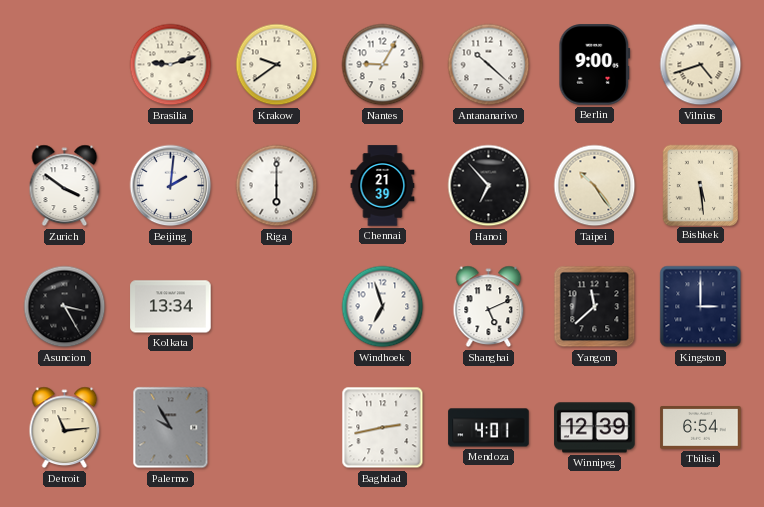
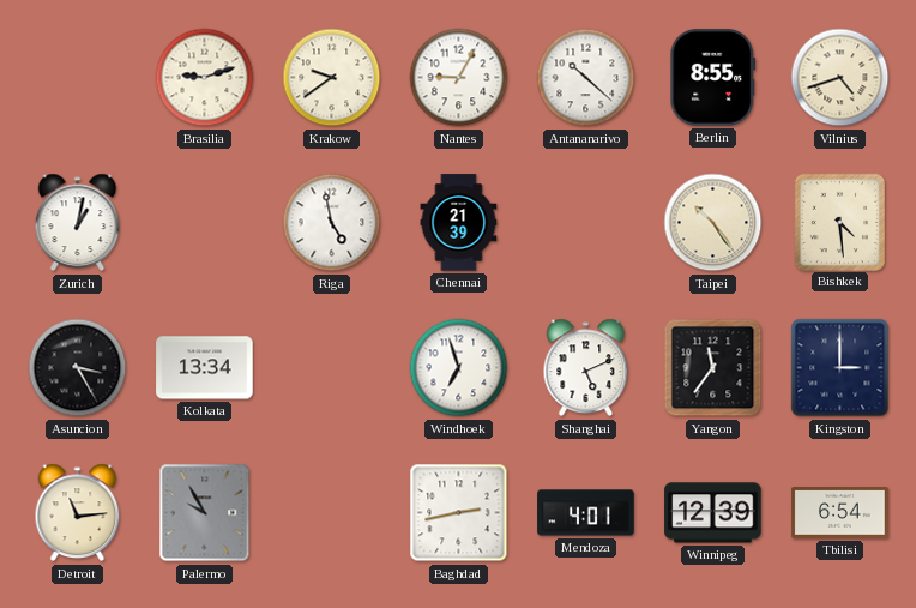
Berlin: 9:00 -> 8:55
Zurich: 3:51 -> 1:02
Beijing: 2:01 -> none
Riga: 6:00 -> 4:58
Hanoi: 6:53 -> none
Bishkek: 5:29 -> 4:29
Yangon: 11:38 -> 11:36
